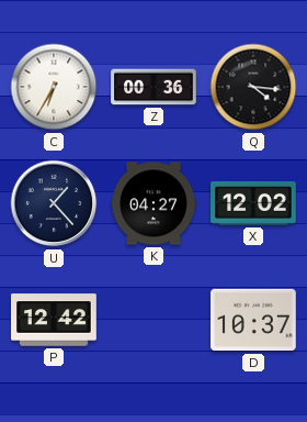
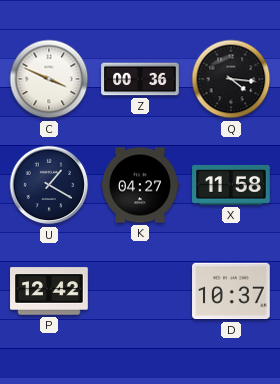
C: 6:35 -> 3:49
U: 1:23 -> 1:20
X: 12:02 -> 11:58
